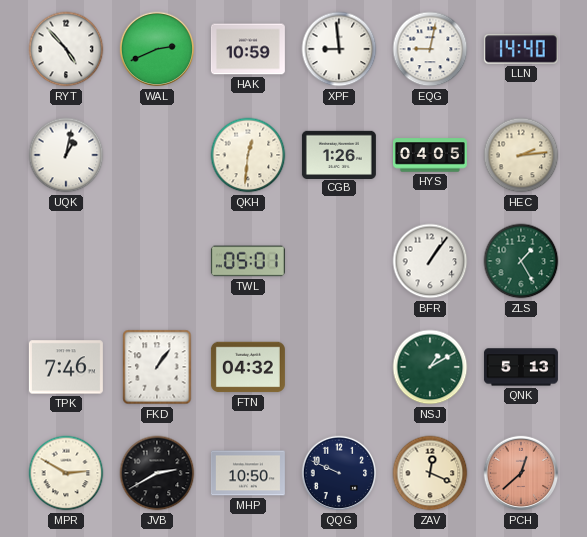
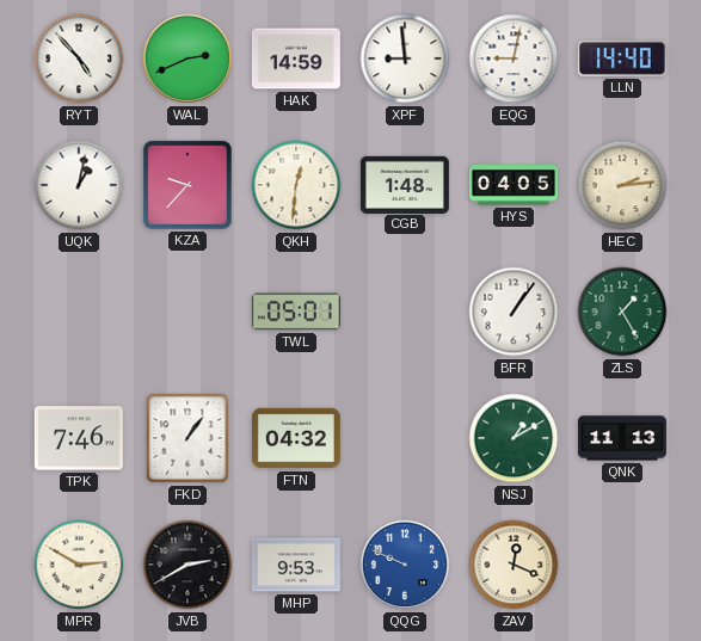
HAK: 10:59 -> 14:59
KZA: none -> 9:37
CGB: 1:26 -> 1:48
QNK: 5:13 -> 11:13
MHP: 10:50 -> 9:53
QQG dial: navy -> blue
PCH: 12:38 -> none
